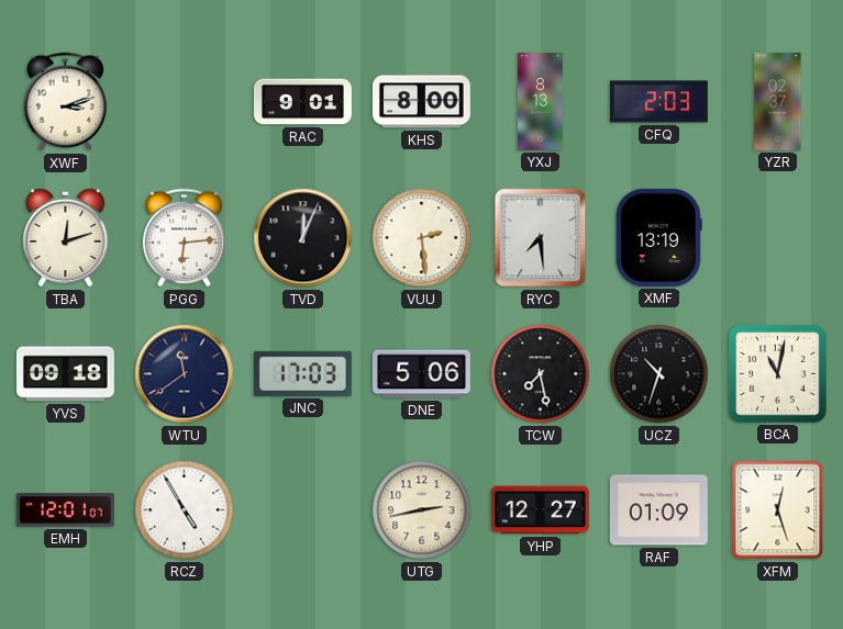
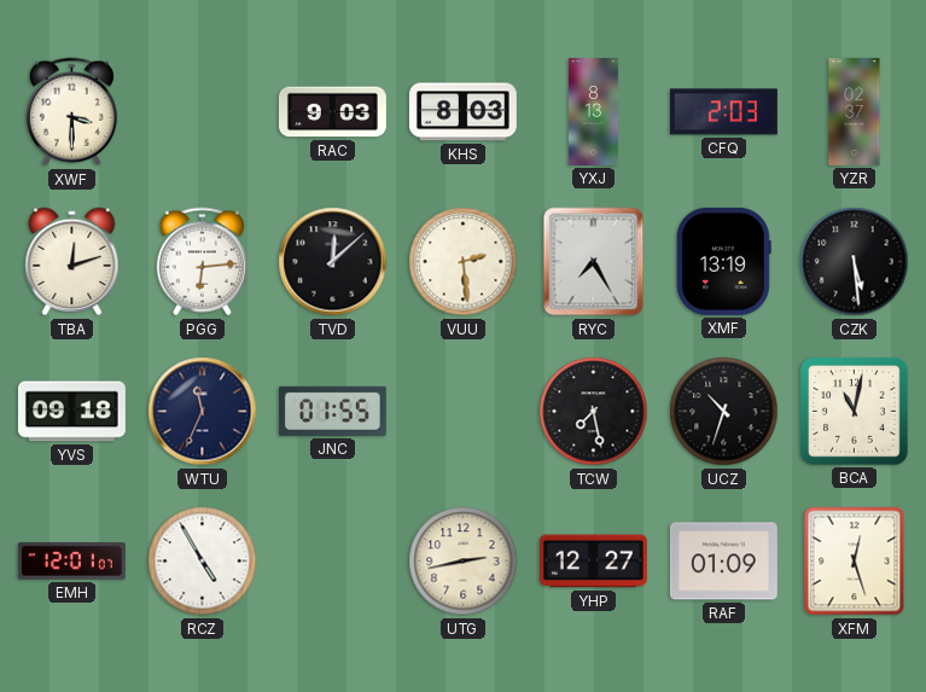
XWF: 3:12 -> 3:30
RAC: 9:01 -> 9:03
KHS: 8:00 -> 8:03
TVD: 12:04 -> 12:08
RYC: 7:29 -> 7:25
CZK: none -> 5:29
WTU: 11:39 -> 11:34
JNC: 17:03 -> 01:55
DNE: 5:06 -> none
